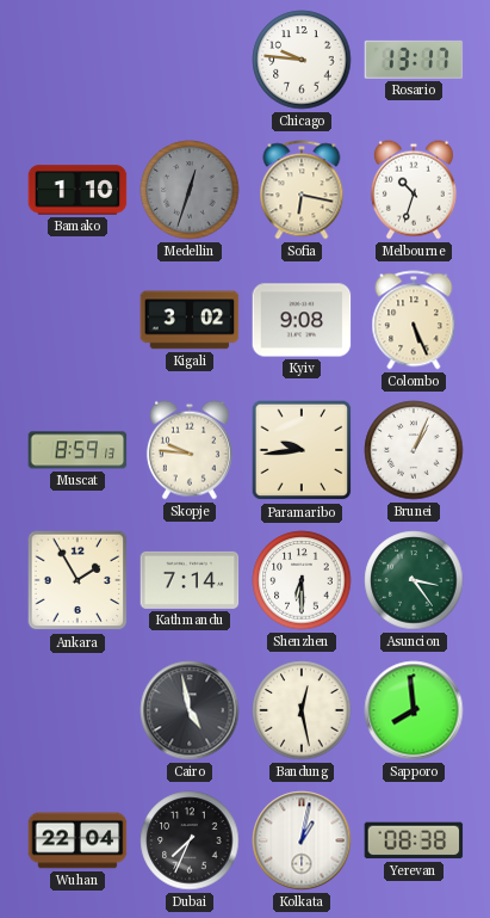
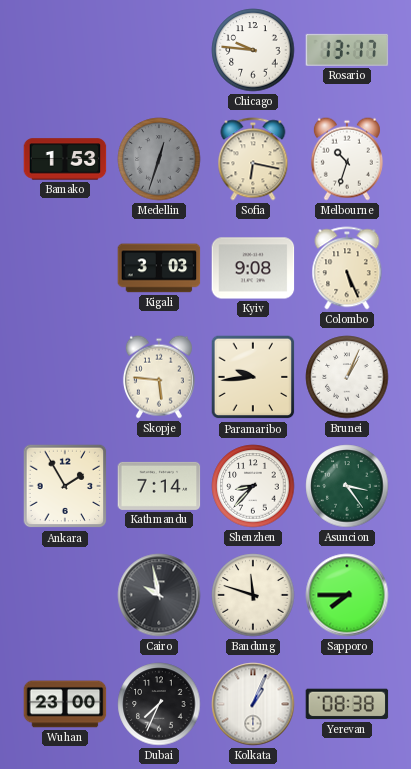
Bamako: 1:10 -> 1:53
Kigali: 3:02 -> 3:03
Muscat: 8:59 -> none
Skopje: 9:46 -> 5:46
Shenzhen: 6:30 -> 8:37
Cairo: 4:58 -> 9:58
Bandung: 12:28 -> 11:48
Sapporo: 7:59 -> 7:45
Wuhan: 22:04 -> 23:00
Kolkata: 1:02 -> 1:04
